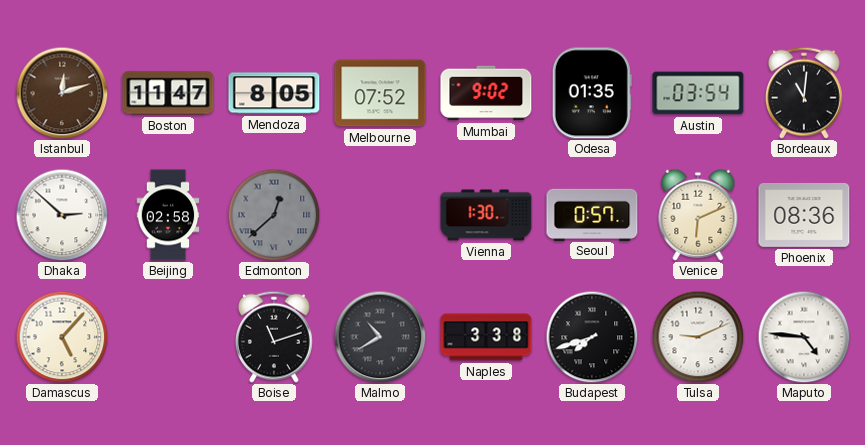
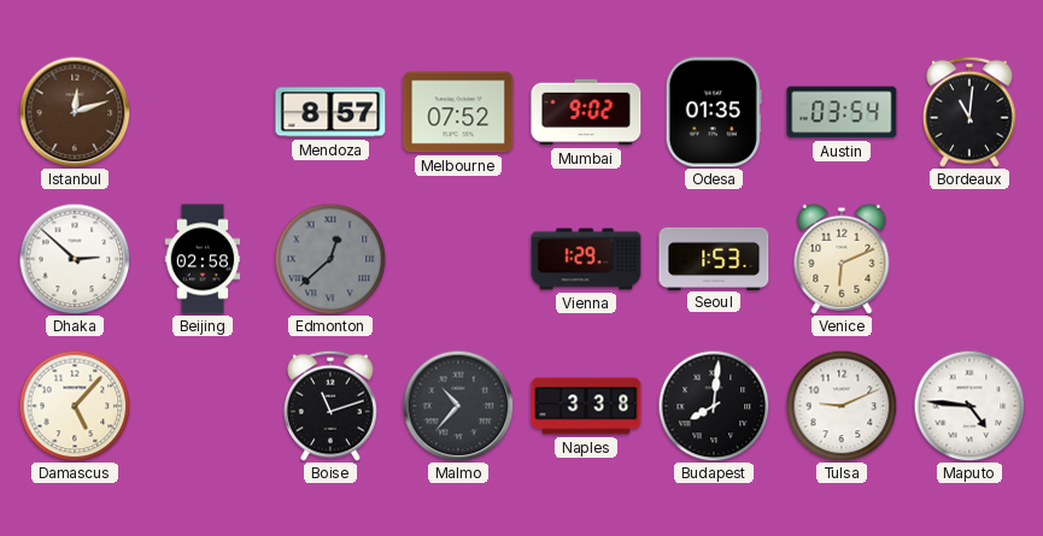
Boston: 11:47 -> none
Mendoza: 8:05 -> 8:57
Vienna: 1:30 -> 1:29
Seoul: 0:57 -> 1:53
Phoenix: 08:36 -> none
Malmo: 10:40 -> 10:37
Budapest: 7:42 -> 8:01
